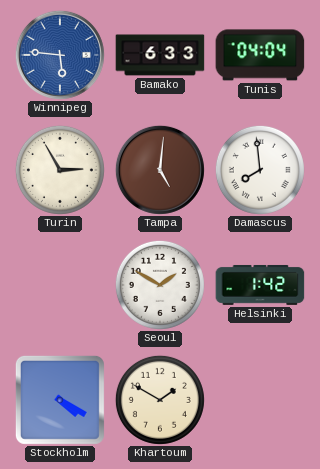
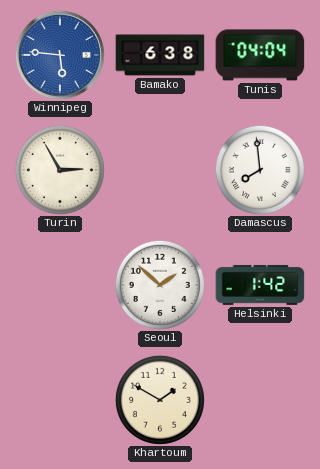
Bamako: 6:33 -> 6:38
Tampa: 5:01 -> none
Seoul: 1:50 -> 1:52
Stockholm: 4:20 -> none
